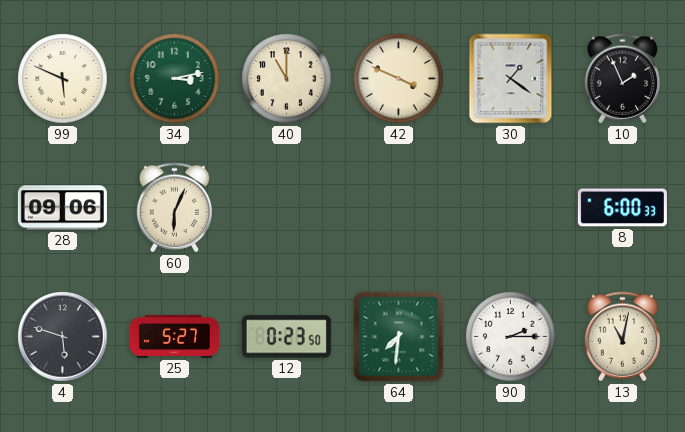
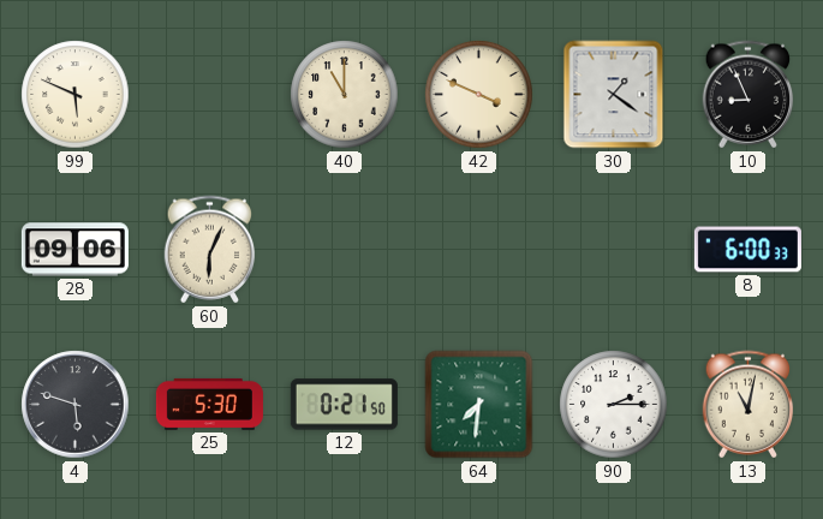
34: 3:13 -> none
10: 1:56 -> 8:56
25: 5:27 -> 5:30
12: 0:23 -> 0:21
